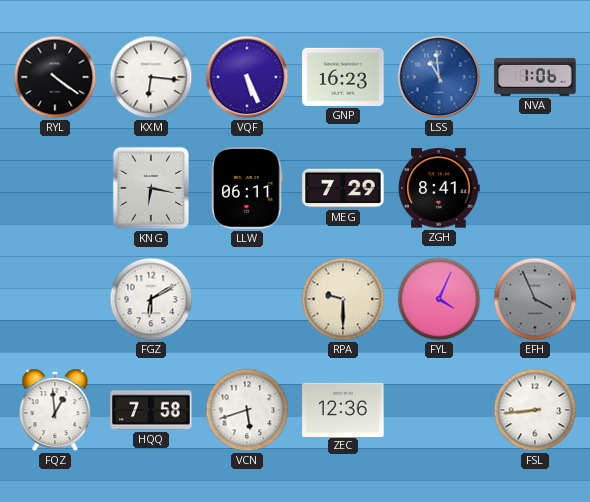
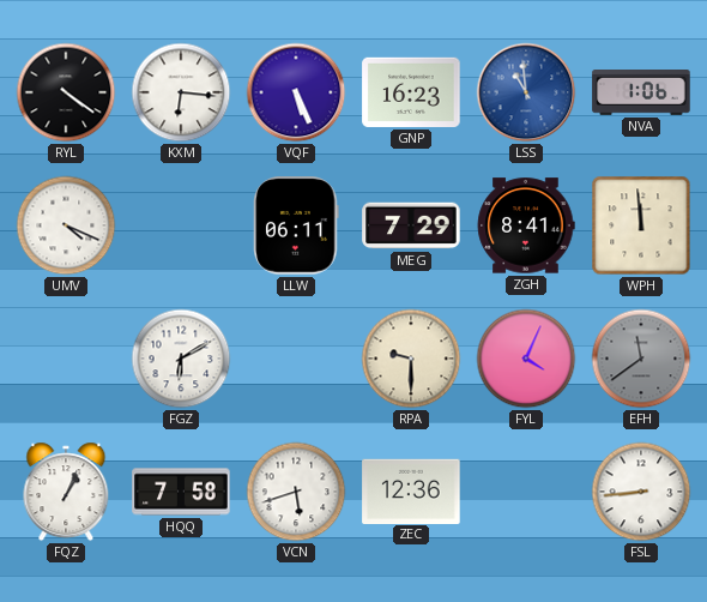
UMV: none -> 4:19
KNG: 6:17 -> none
WPH: none -> 11:59
EFH: 3:56 -> 11:39
FQZ: 12:59 -> 1:04
